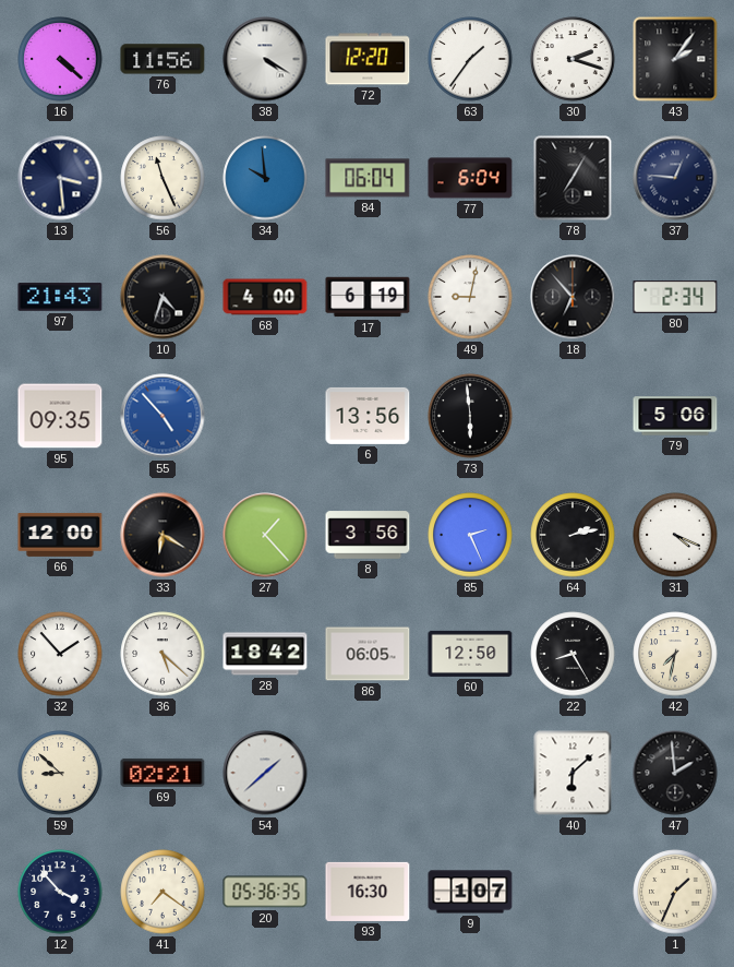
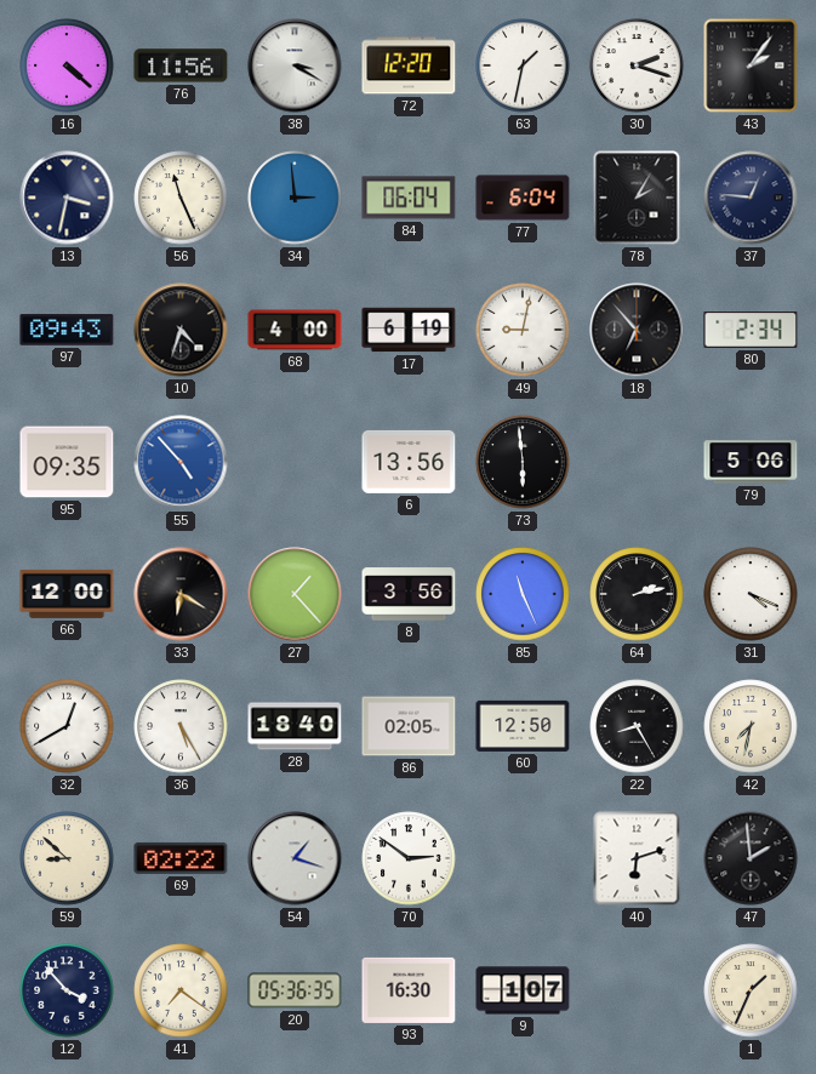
38: 4:20 -> 3:20
63: 1:36 -> 1:32
13: 3:29 -> 3:32
34: 9:59 -> 2:59
78: 7:05 -> 2:05
97: 21:43 -> 09:43
85: 2:26 -> 11:26
32: 1:53 -> 12:40
36: 5:22 -> 5:25
28: 18:42 -> 18:40
86: 06:05 -> 02:05
69: 02:21 -> 02:22
54: 1:38 -> 1:18
70: none -> 2:51
40: 6:08 -> 6:12
